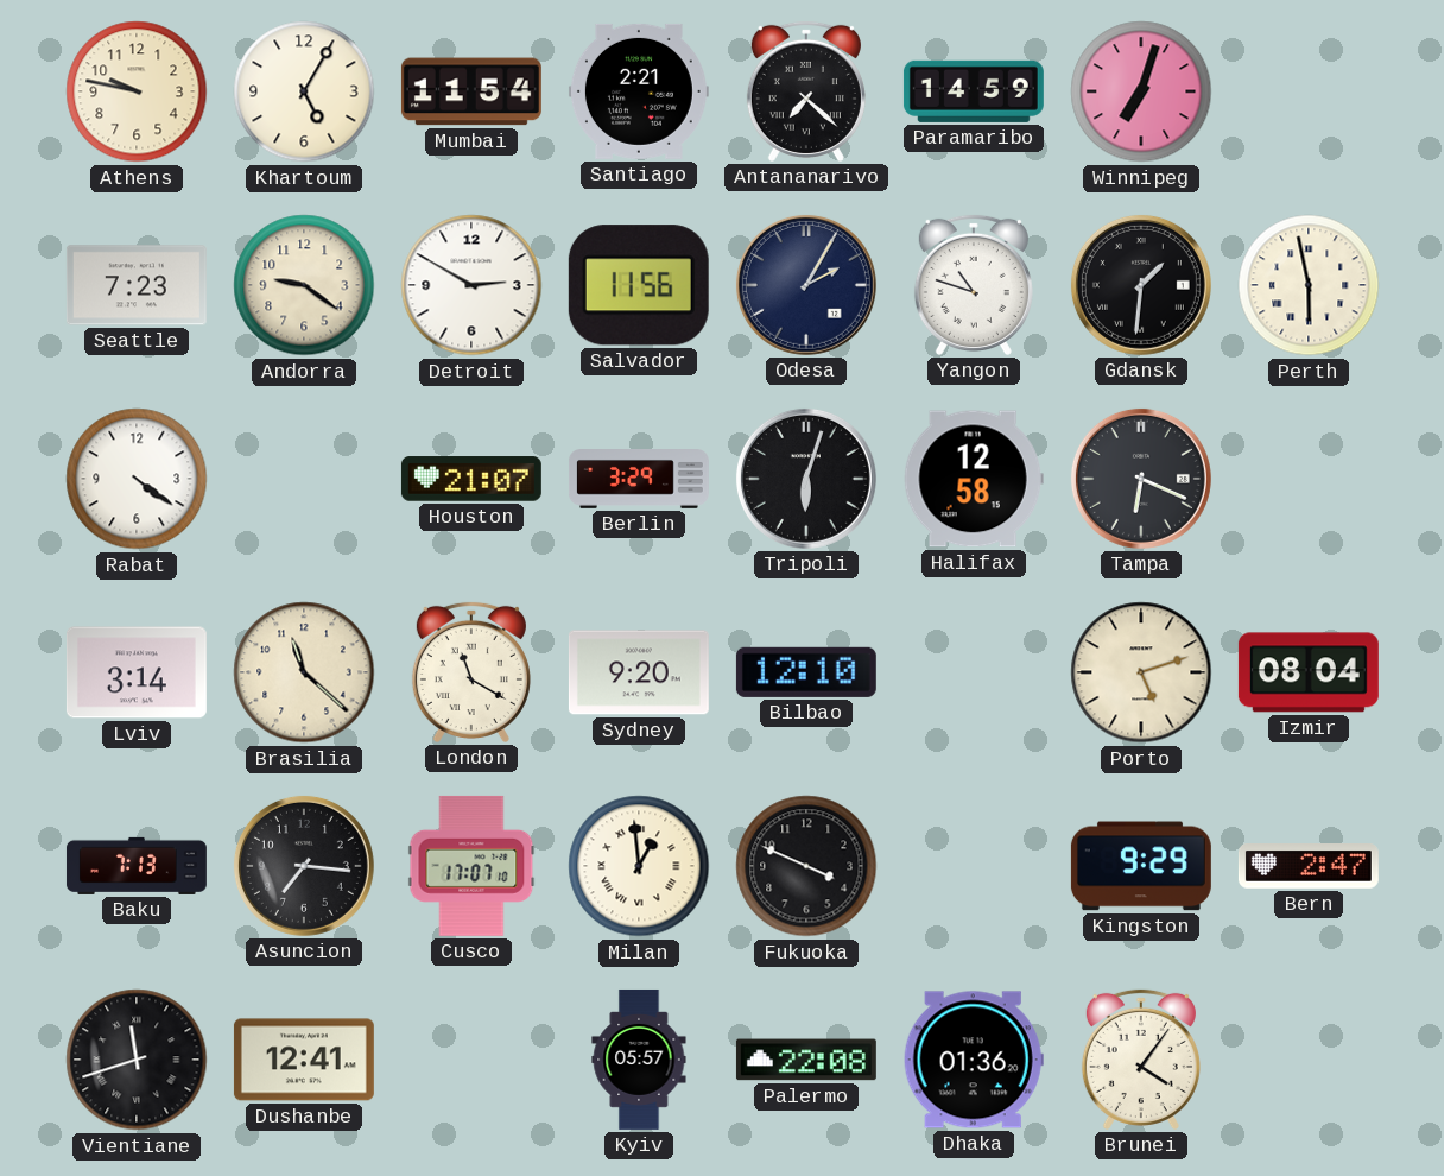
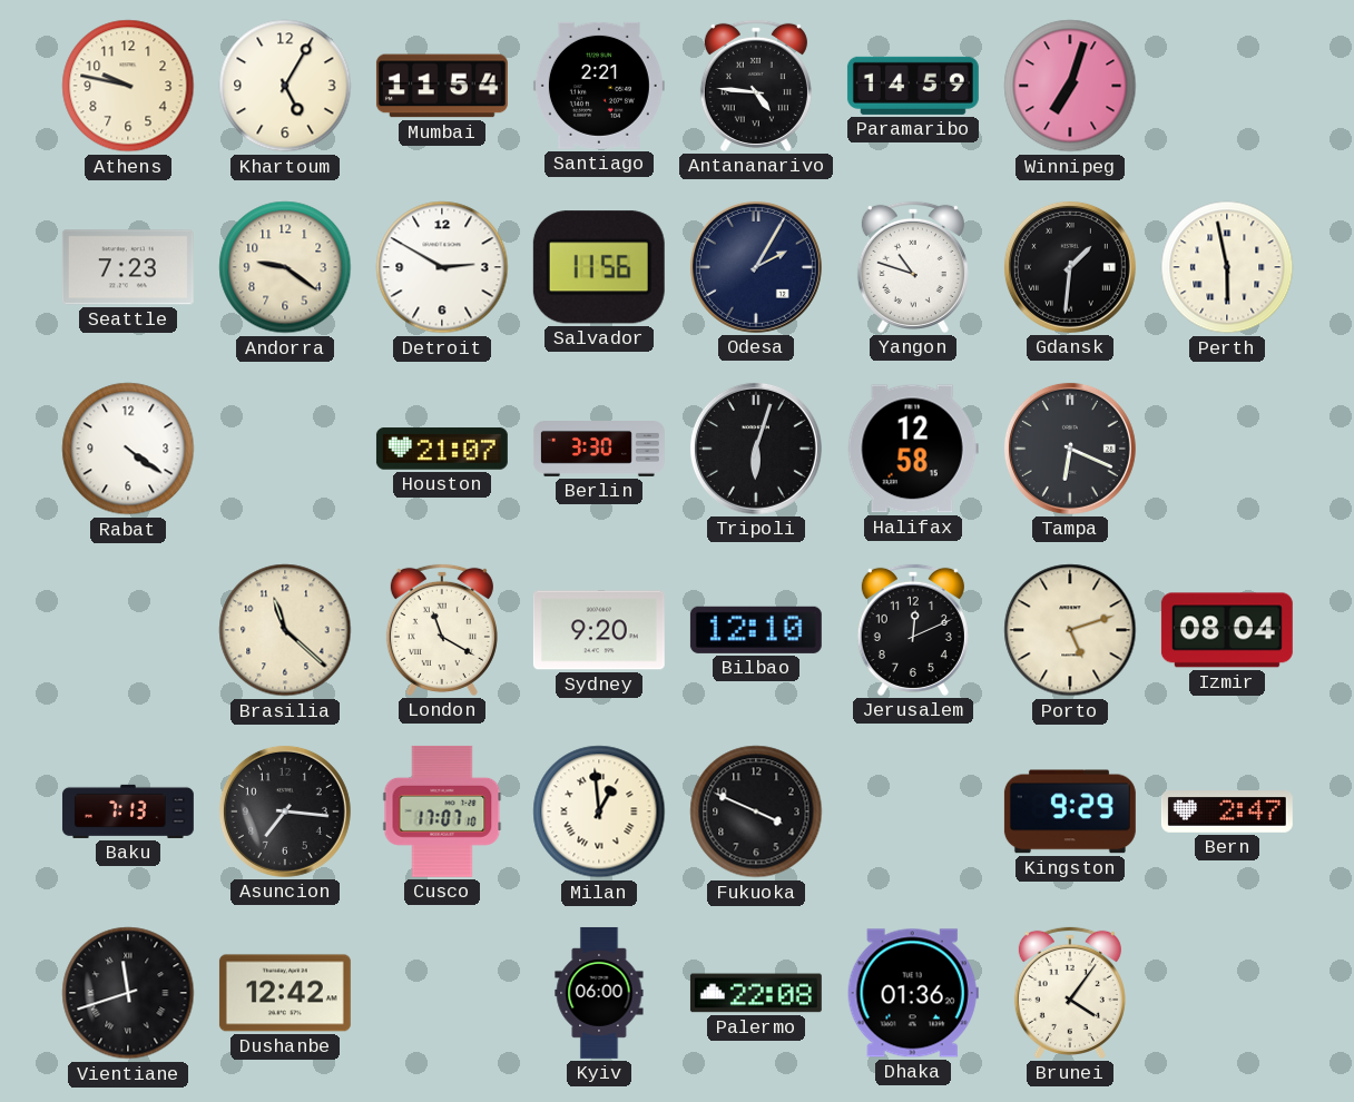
Antananarivo: 7:22 -> 4:46
Berlin: 3:29 -> 3:30
Lviv: 3:14 -> none
Jerusalem: none -> 12:11
Dushanbe: 12:41 -> 12:42
Kyiv: 05:57 -> 06:00
